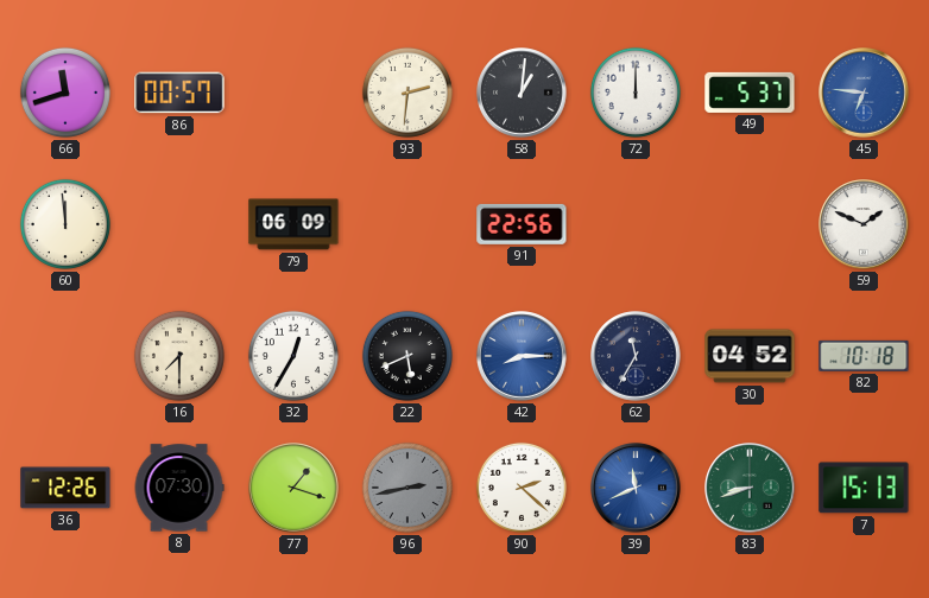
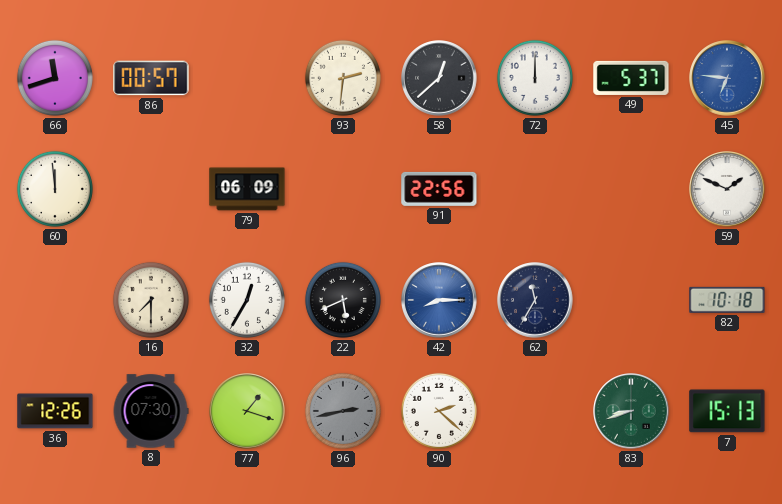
58: 1:01 -> 12:38
30: 04:52 -> none
39: 11:41 -> none
